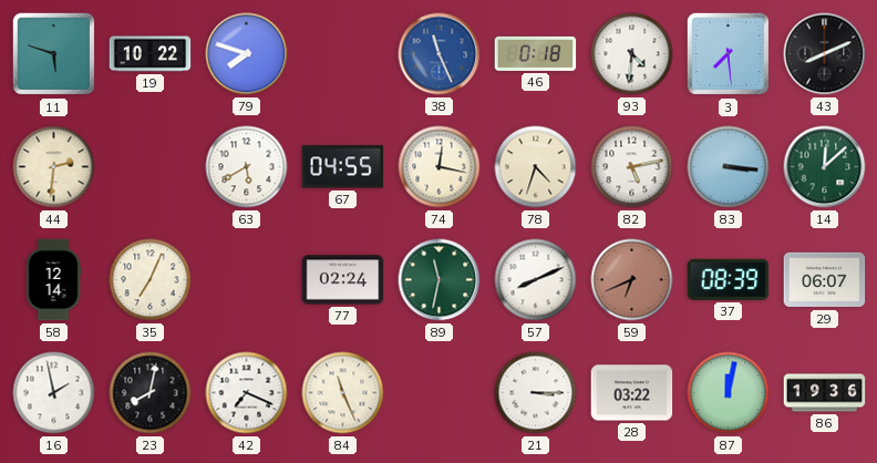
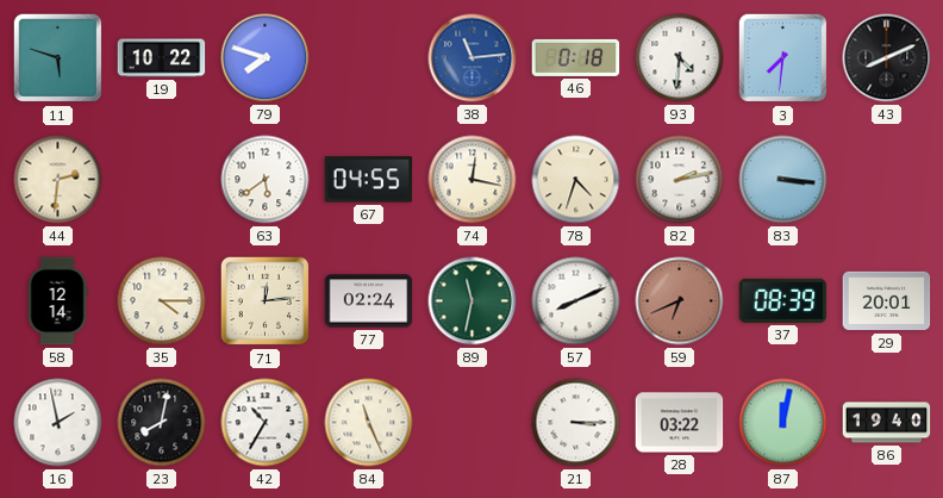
38: 11:26 -> 11:14
3: 7:29 -> 7:31
63: 5:40 -> 5:39
82: 5:13 -> 2:13
14: 12:08 -> none
35: 7:04 -> 4:15
71: none -> 12:14
29: 06:07 -> 20:01
42: 7:19 -> 10:35
86: 19:36 -> 19:40
